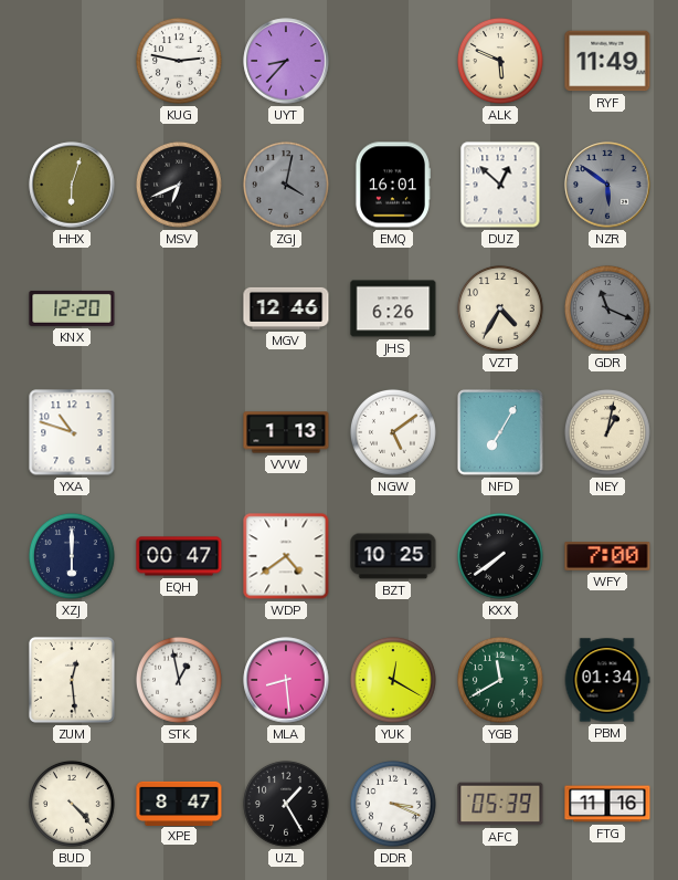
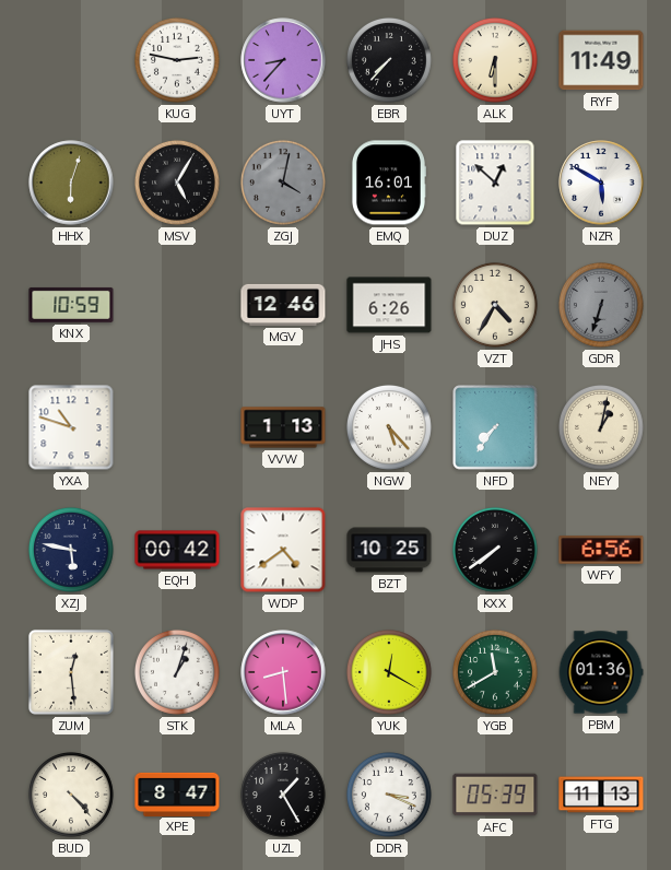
EBR: none -> 7:37
ALK: 5:49 -> 6:30
MSV: 6:41 -> 5:05
NZR: 5:51 -> 5:50
NZR dial: grey -> white
KNX: 12:20 -> 10:59
GDR: 11:19 -> 6:33
NGW: 5:09 -> 5:23
NFD: 7:05 -> 7:36
XZJ: 6:00 -> 5:47
EQH: 00:47 -> 00:42
WFY: 7:00 -> 6:56
STK: 12:58 -> 1:03
PBM: 01:34 -> 01:36
FTG: 11:16 -> 11:13
